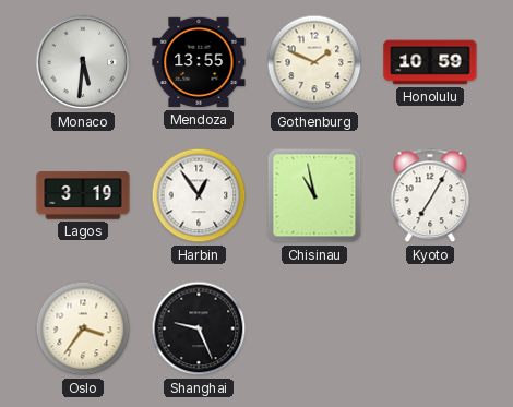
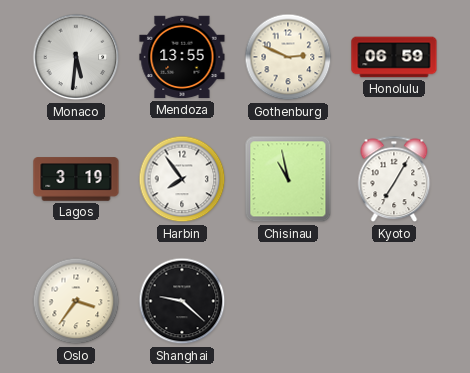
Gothenburg: 1:49 -> 2:49
Honolulu: 10:59 -> 06:59
Harbin: 12:54 -> 7:54
Shanghai: 9:26 -> 9:22
